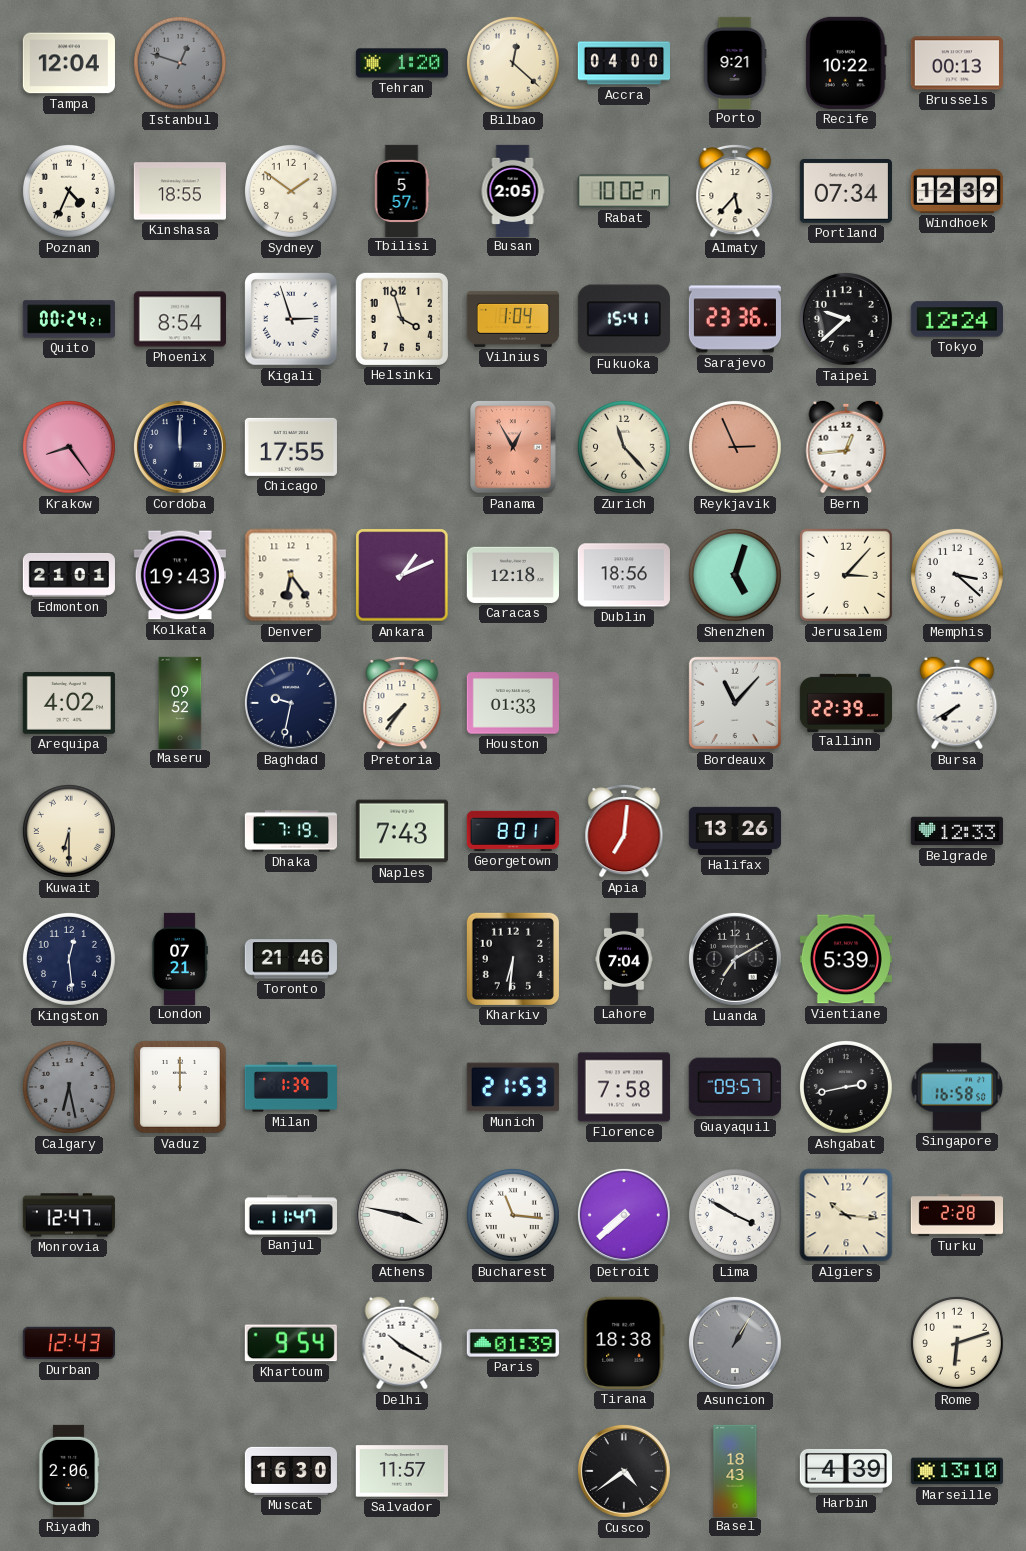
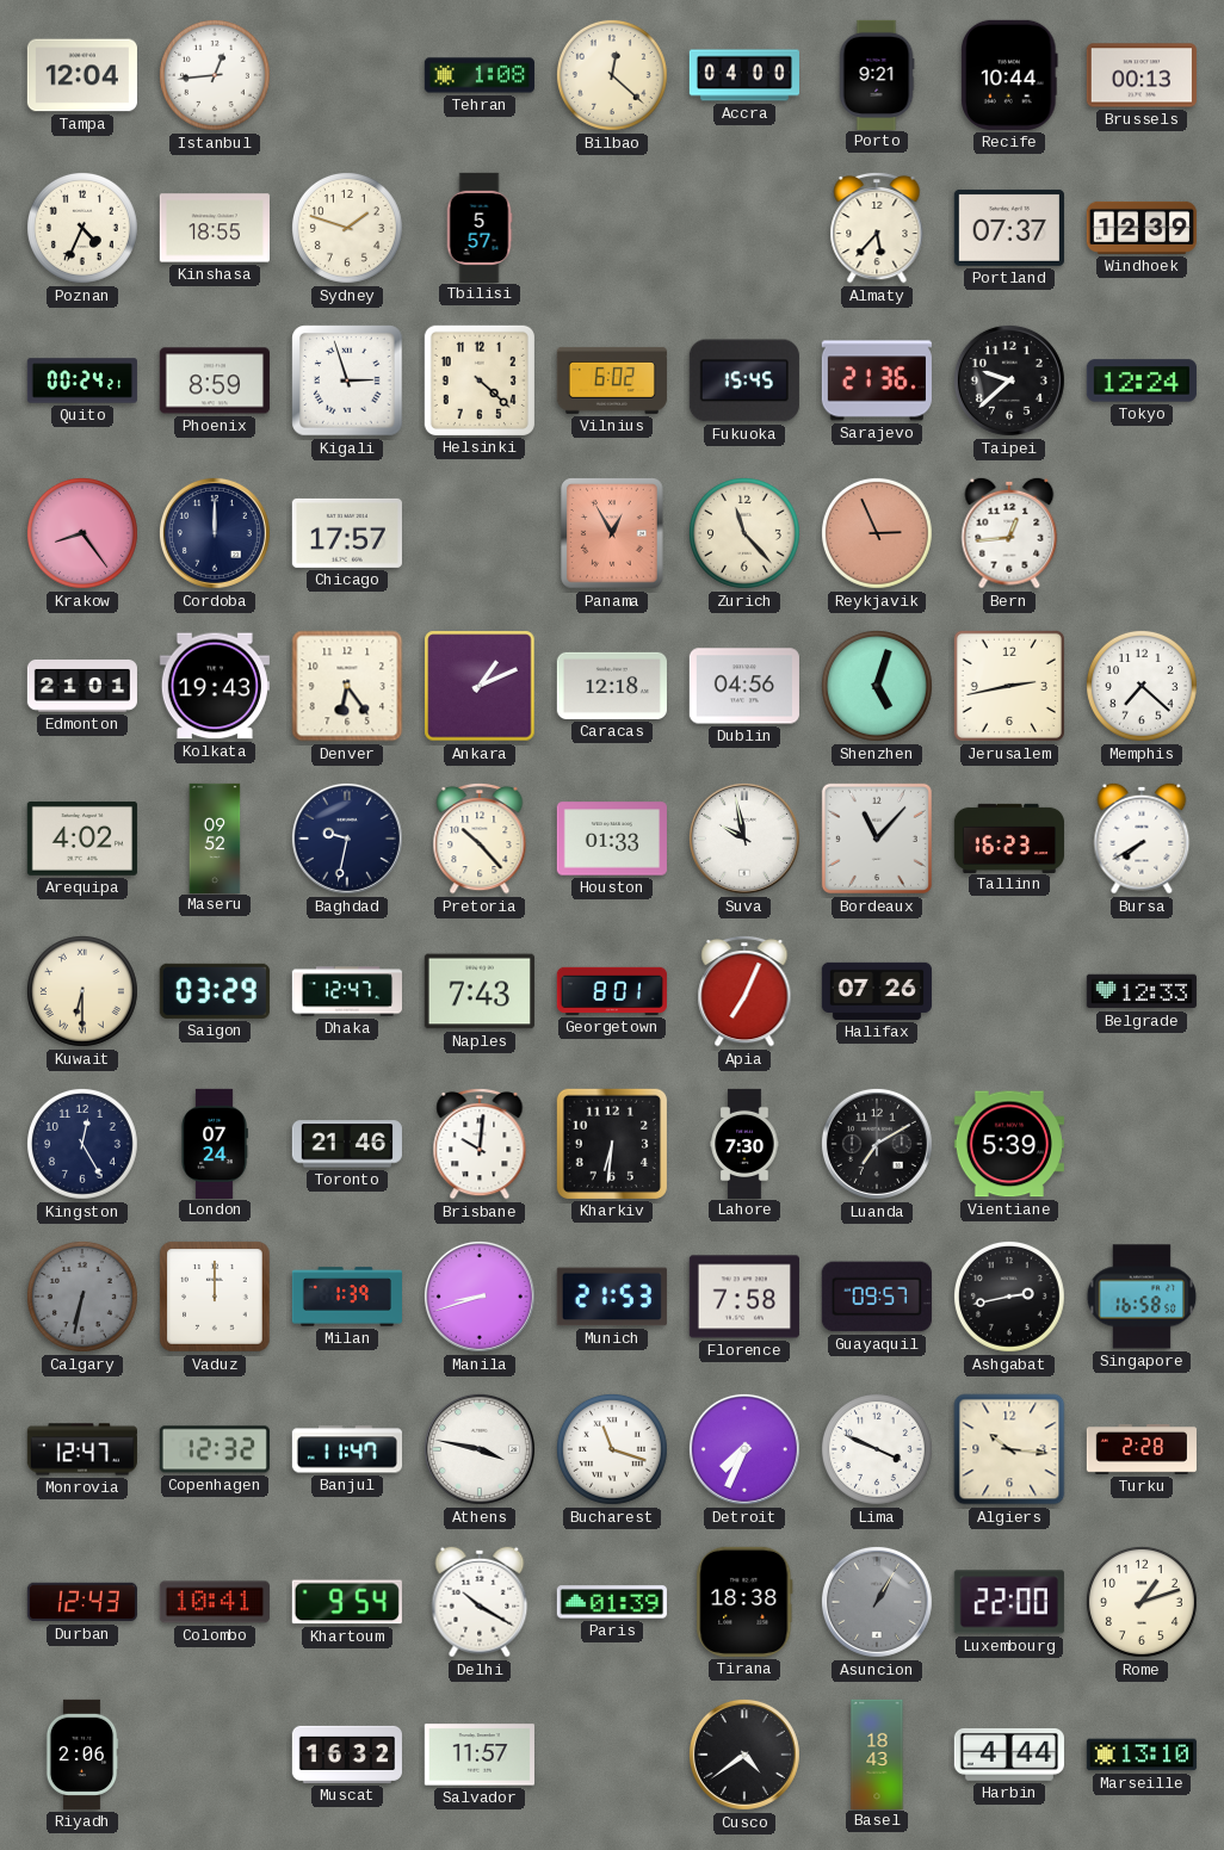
Istanbul: 12:48 -> 12:44
Istanbul dial: grey -> white
Tehran: 1:20 -> 1:08
Recife: 10:22 -> 10:44
Sydney: 1:51 -> 1:48
Busan: 2:05 -> none
Rabat: 10:02 -> none
Portland: 07:34 -> 07:37
Phoenix: 8:54 -> 8:59
Helsinki: 3:57 -> 4:22
Vilnius: 1:04 -> 6:02
Fukuoka: 15:41 -> 15:45
Sarajevo: 23:36 -> 21:36
Chicago: 17:55 -> 17:57
Dublin: 18:56 -> 04:56
Jerusalem: 3:07 -> 2:43
Memphis: 3:22 -> 7:22
Pretoria: 7:36 -> 10:23
Suva: none -> 9:58
Tallinn: 22:39 -> 16:23
Saigon: none -> 03:29
Dhaka: 7:19 -> 12:47
Apia: 7:01 -> 7:04
Halifax: 13:26 -> 07:26
Kingston: 12:29 -> 12:25
London: 07:21 -> 07:24
Brisbane: none -> 10:01
Lahore: 7:04 -> 7:30
Calgary: 6:28 -> 6:32
Manila: none -> 8:42
Copenhagen: none -> 12:32
Bucharest: 11:16 -> 11:18
Detroit: 7:38 -> 7:34
Lima: 3:50 -> 3:49
Colombo: none -> 10:41
Luxembourg: none -> 22:00
Rome: 6:12 -> 1:12
Muscat: 16:30 -> 16:32
Harbin: 4:39 -> 4:44
